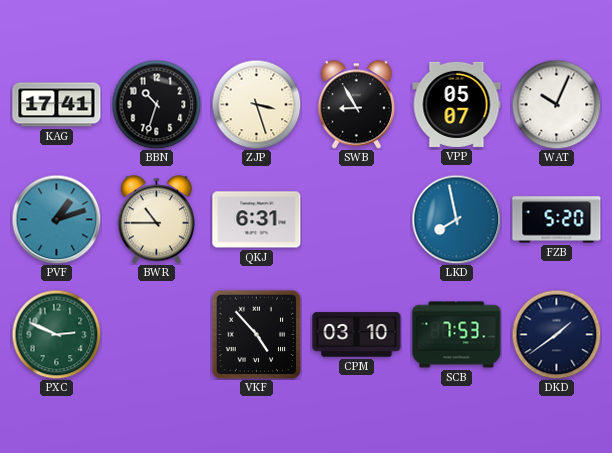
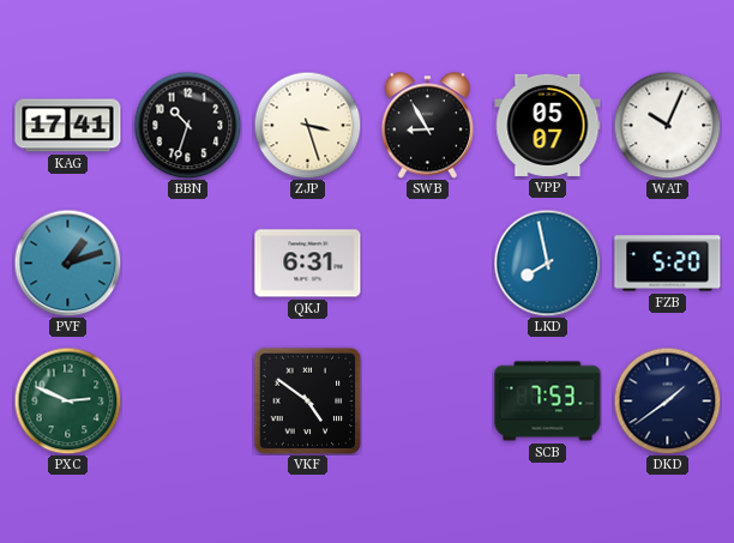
BWR: 10:45 -> none
VKF: 4:53 -> 4:51
CPM: 03:10 -> none
